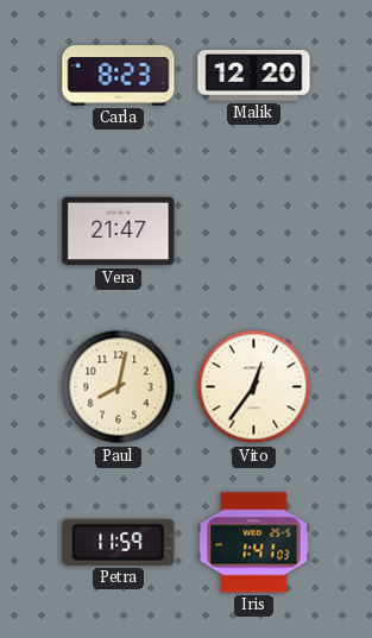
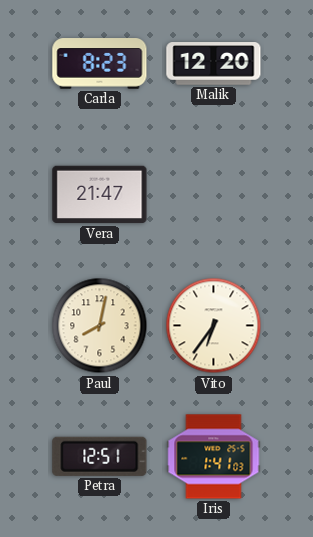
Vito: 12:36 -> 6:36
Petra: 11:59 -> 12:51
